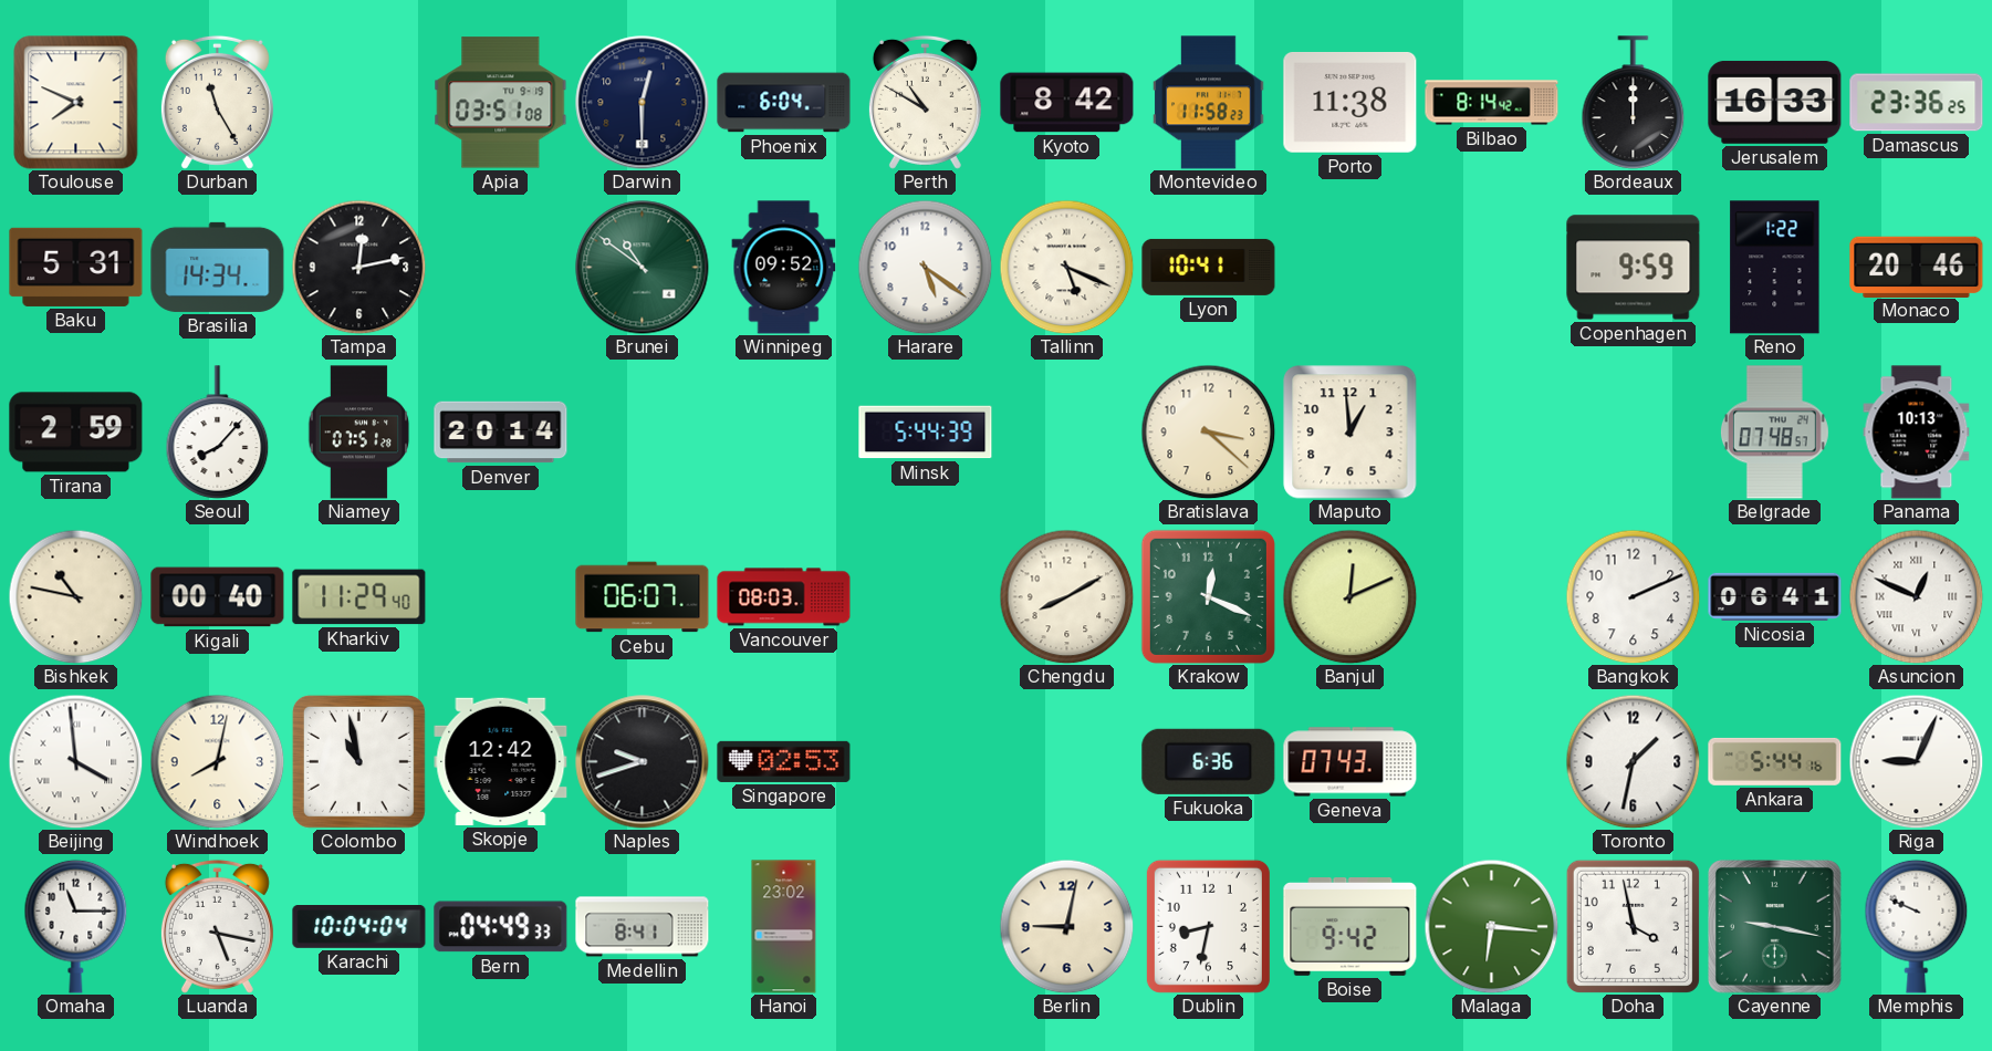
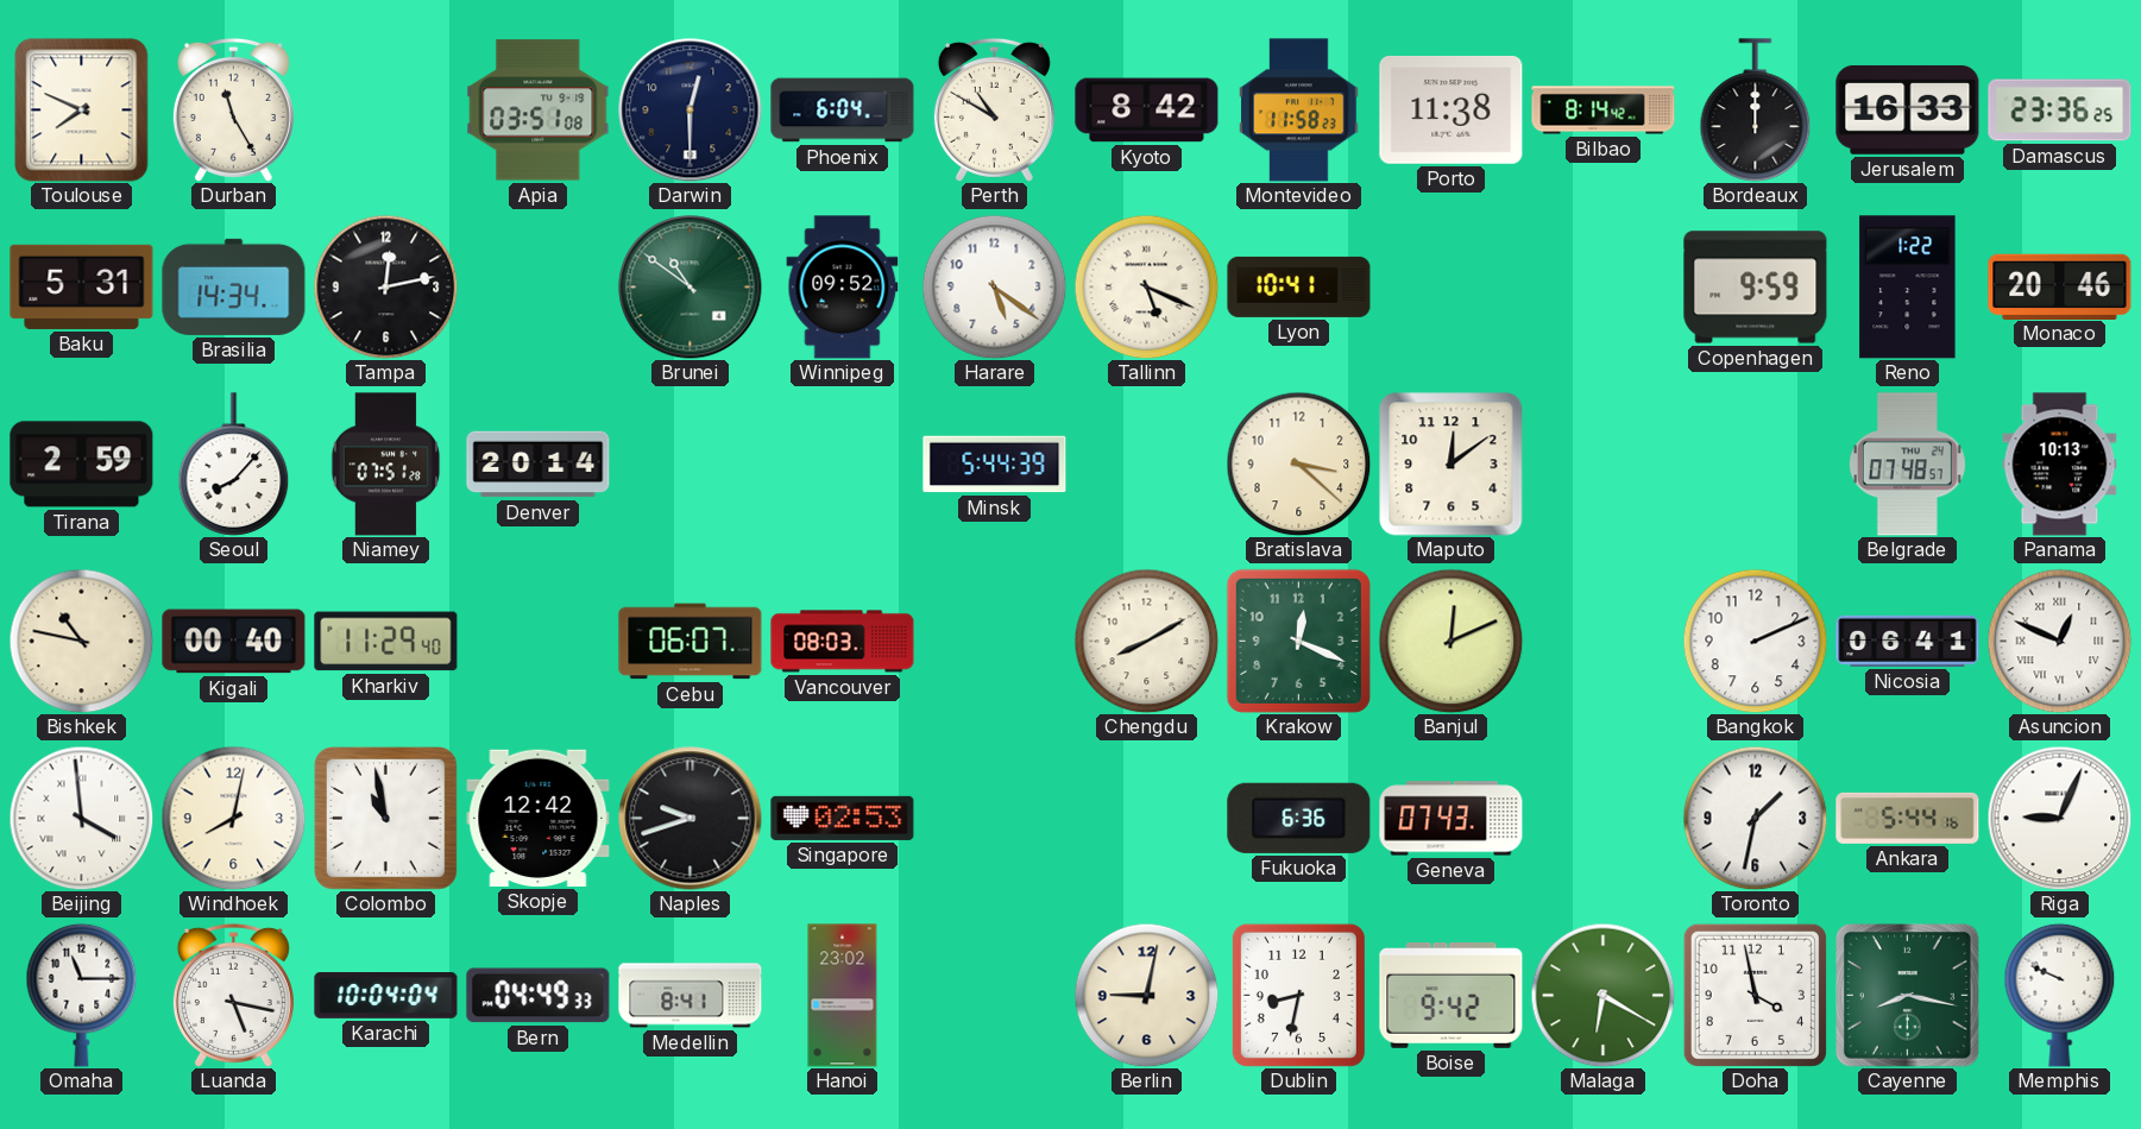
Maputo: 12:59 -> 12:09
Malaga: 6:16 -> 6:20
Cayenne: 9:17 -> 8:17
